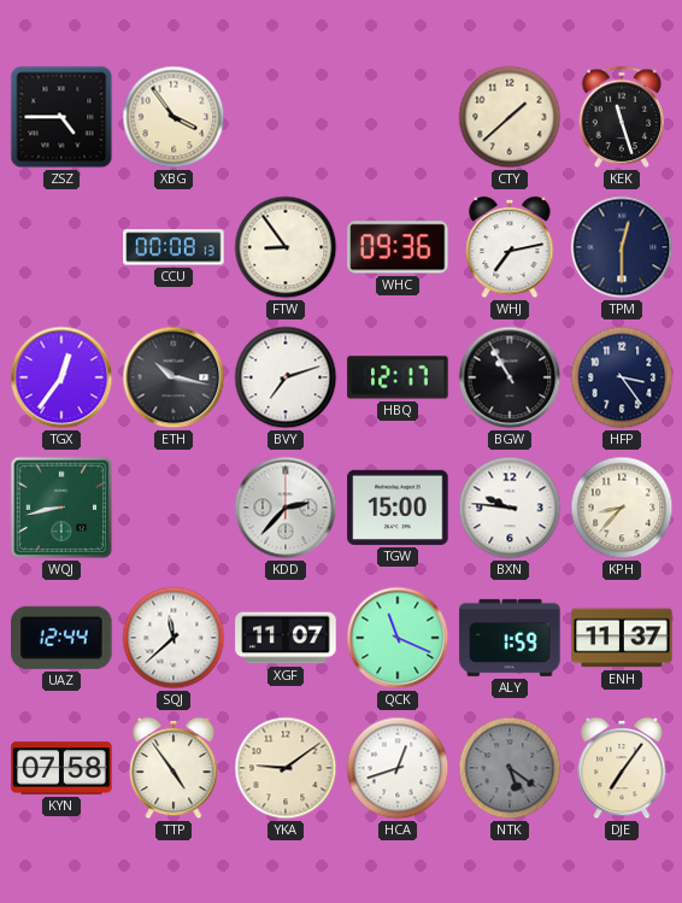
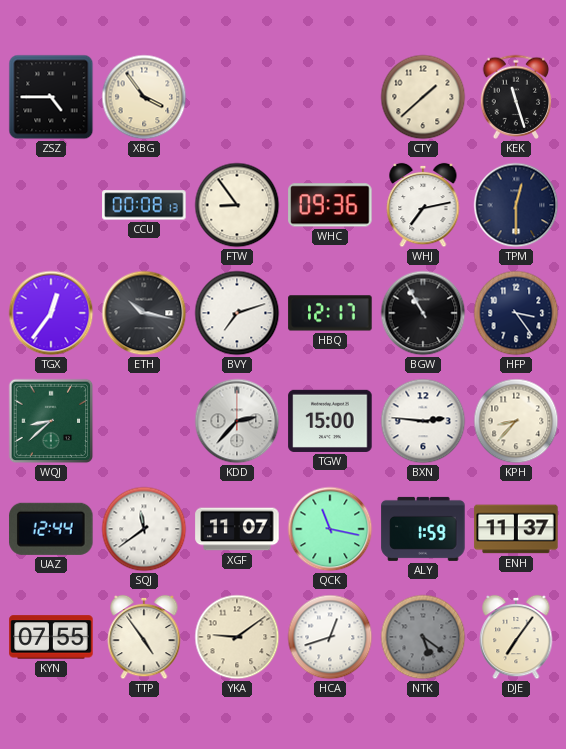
WQJ: 8:43 -> 8:38
BXN: 9:46 -> 2:46
SQJ: 11:38 -> 11:39
QCK: 11:19 -> 11:17
KYN: 07:58 -> 07:55
